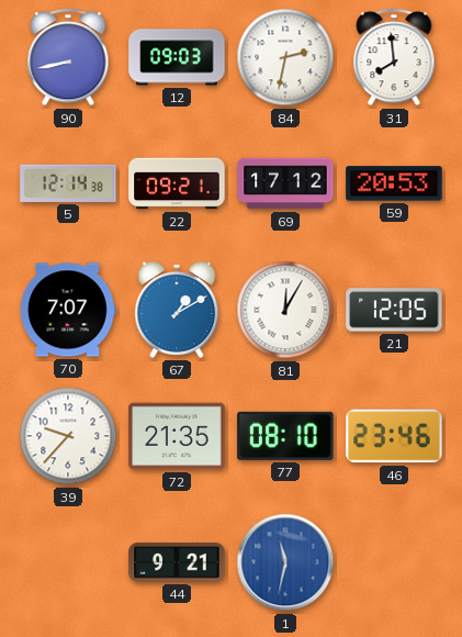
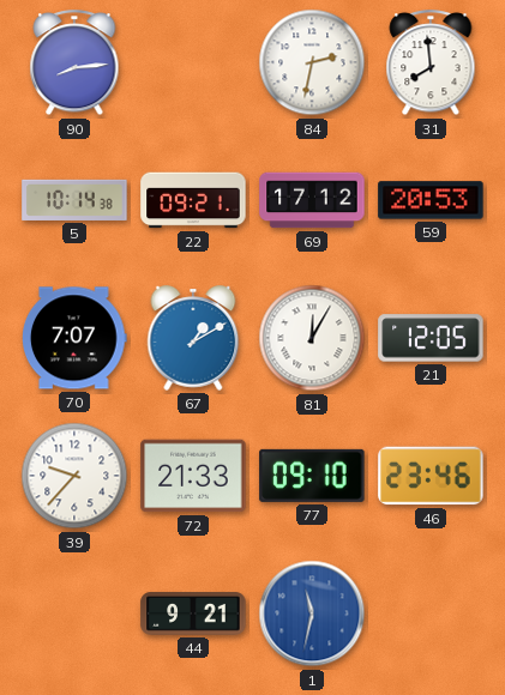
90: 8:43 -> 8:14
12: 09:03 -> none
5: 12:14 -> 10:14
72: 21:35 -> 21:33
77: 08:10 -> 09:10
